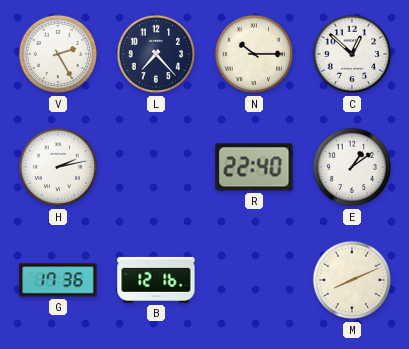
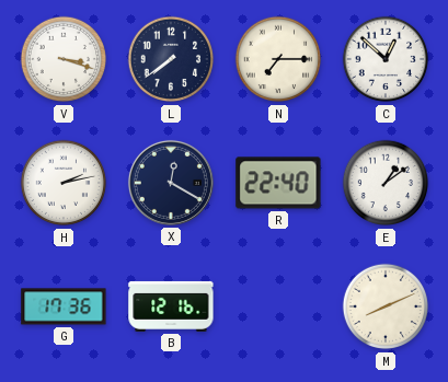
V: 2:25 -> 3:18
L: 7:23 -> 7:39
N: 10:15 -> 7:15
X: none -> 12:20
